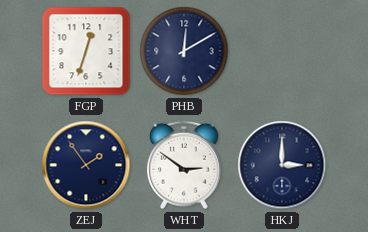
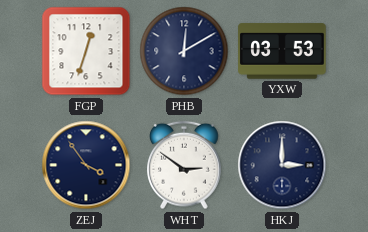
YXW: none -> 03:53
ZEJ: 1:54 -> 3:54
